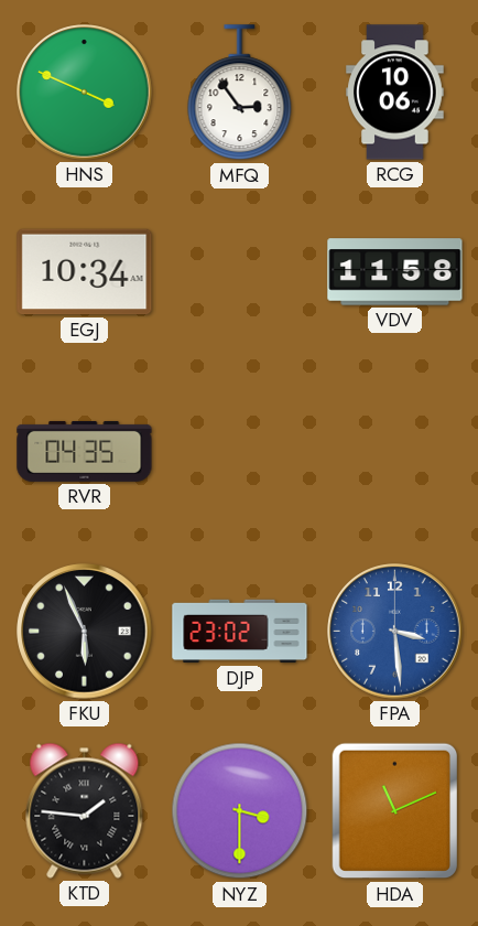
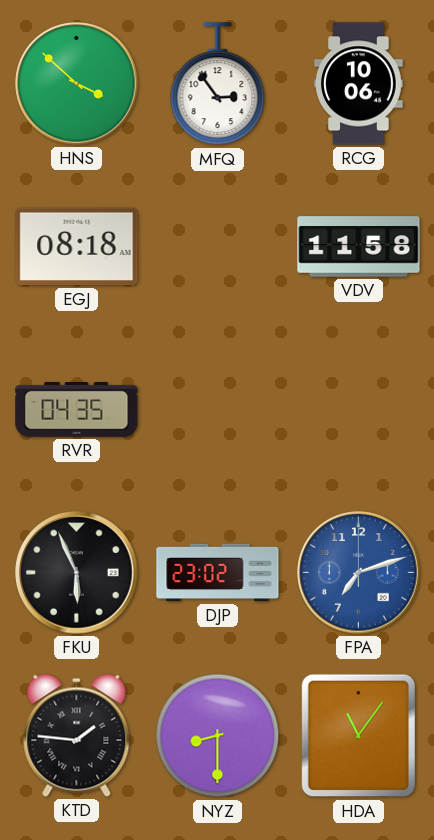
HNS: 3:49 -> 3:52
EGJ: 10:34 -> 08:18
FPA: 3:29 -> 7:12
NYZ: 3:30 -> 8:30
HDA: 11:11 -> 11:06
